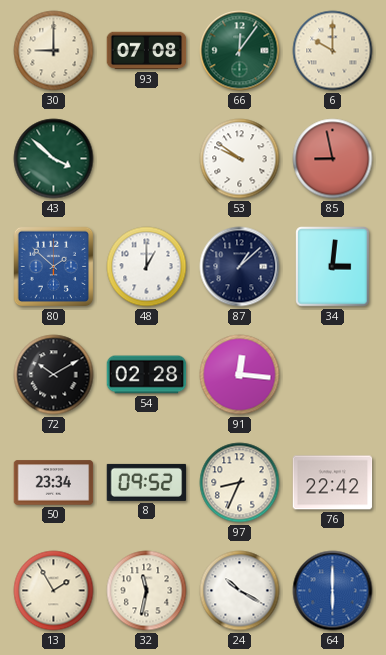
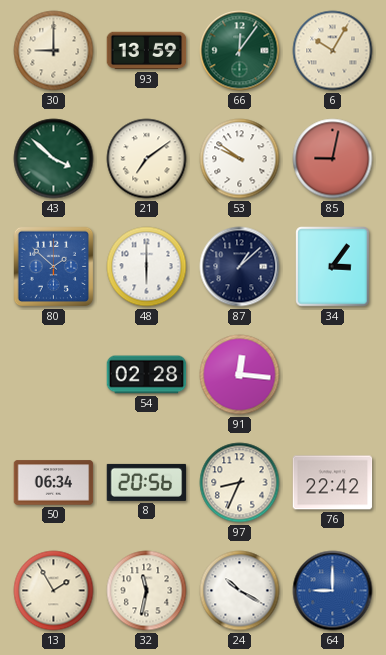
93: 07:08 -> 13:59
6: 10:00 -> 10:05
21: none -> 7:09
85: 8:58 -> 9:02
48: 1:00 -> 6:00
34: 3:01 -> 3:06
72: 10:10 -> none
50: 23:34 -> 06:34
8: 09:52 -> 20:56
64: 6:00 -> 9:00
